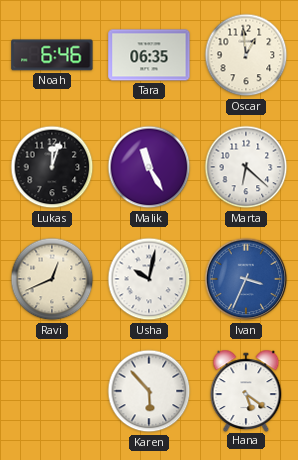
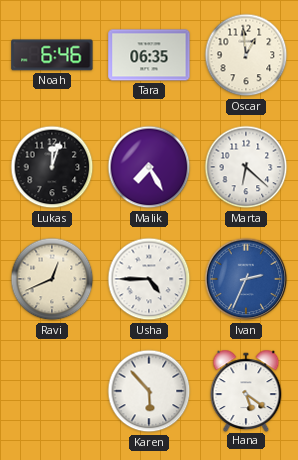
Malik: 11:25 -> 7:25
Usha: 10:02 -> 4:45
Ivan: 3:34 -> 2:34
